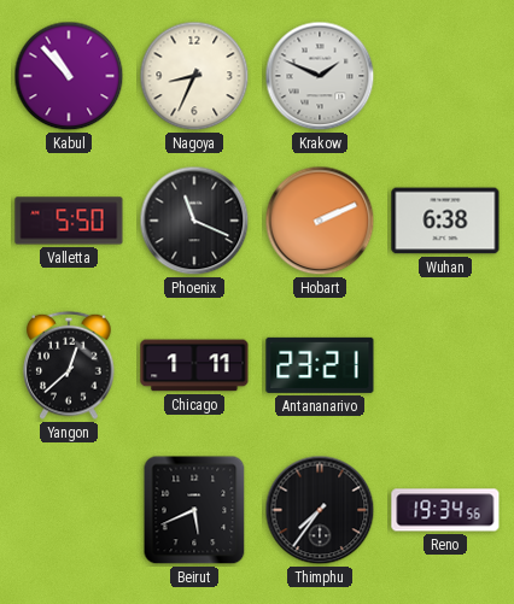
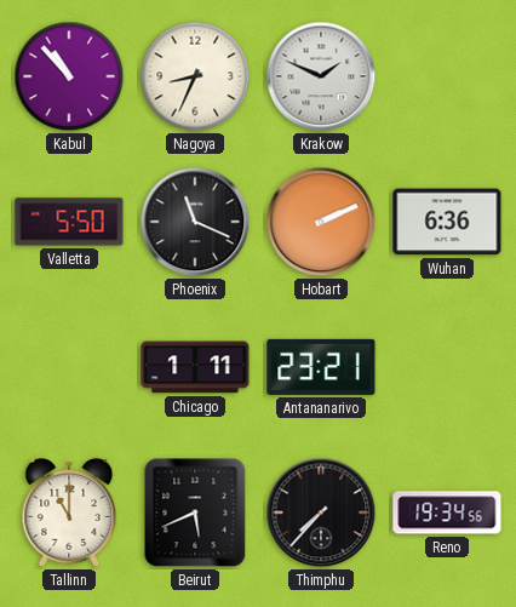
Wuhan: 6:38 -> 6:36
Yangon: 12:38 -> none
Tallinn: none -> 11:00
Thimphu: 7:36 -> 7:37
